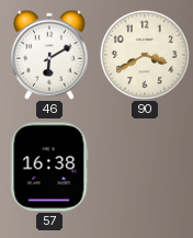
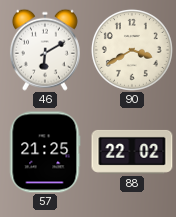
57: 16:38 -> 21:25
88: none -> 22:02
